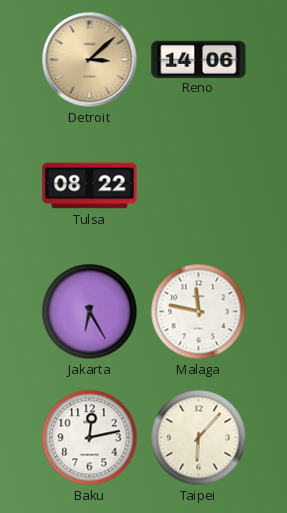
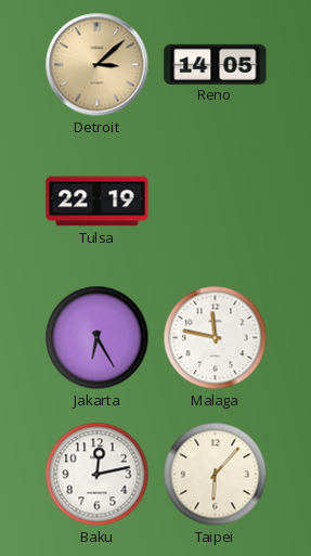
Reno: 14:06 -> 14:05
Tulsa: 08:22 -> 22:19
